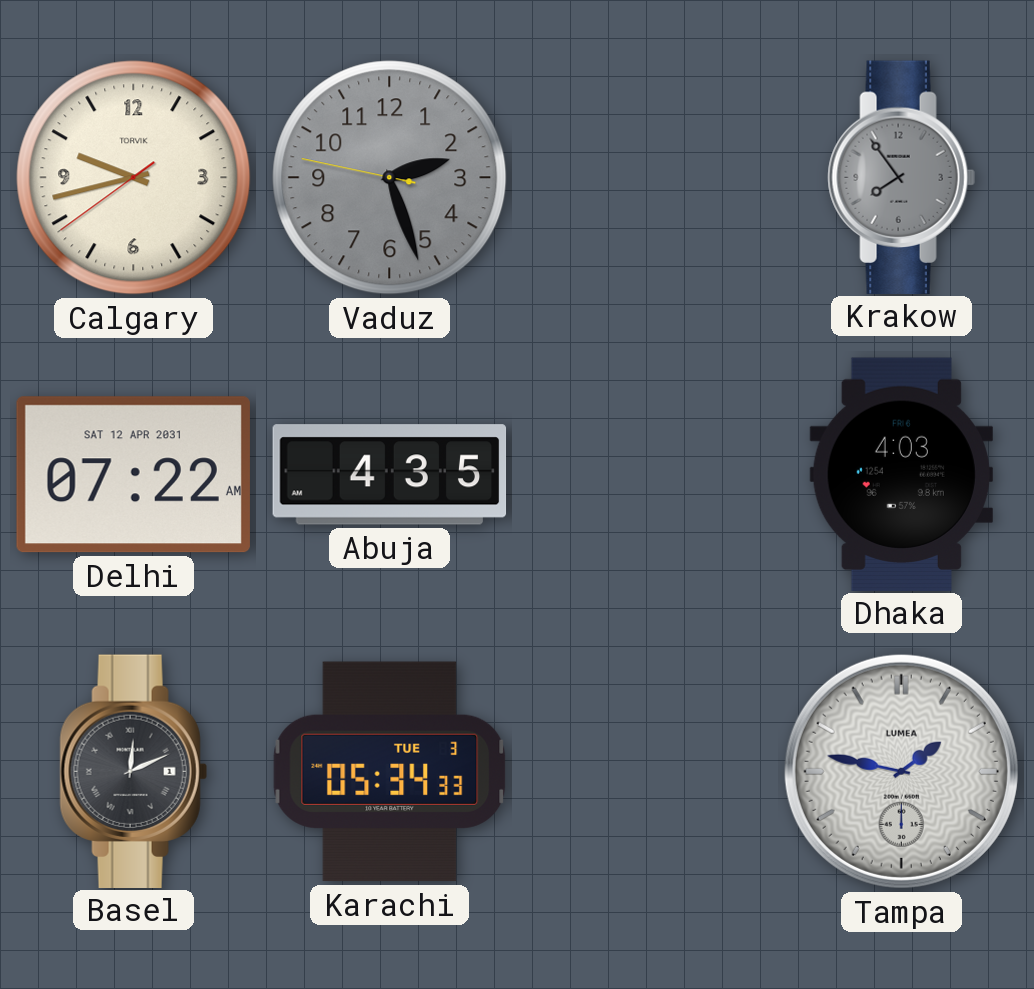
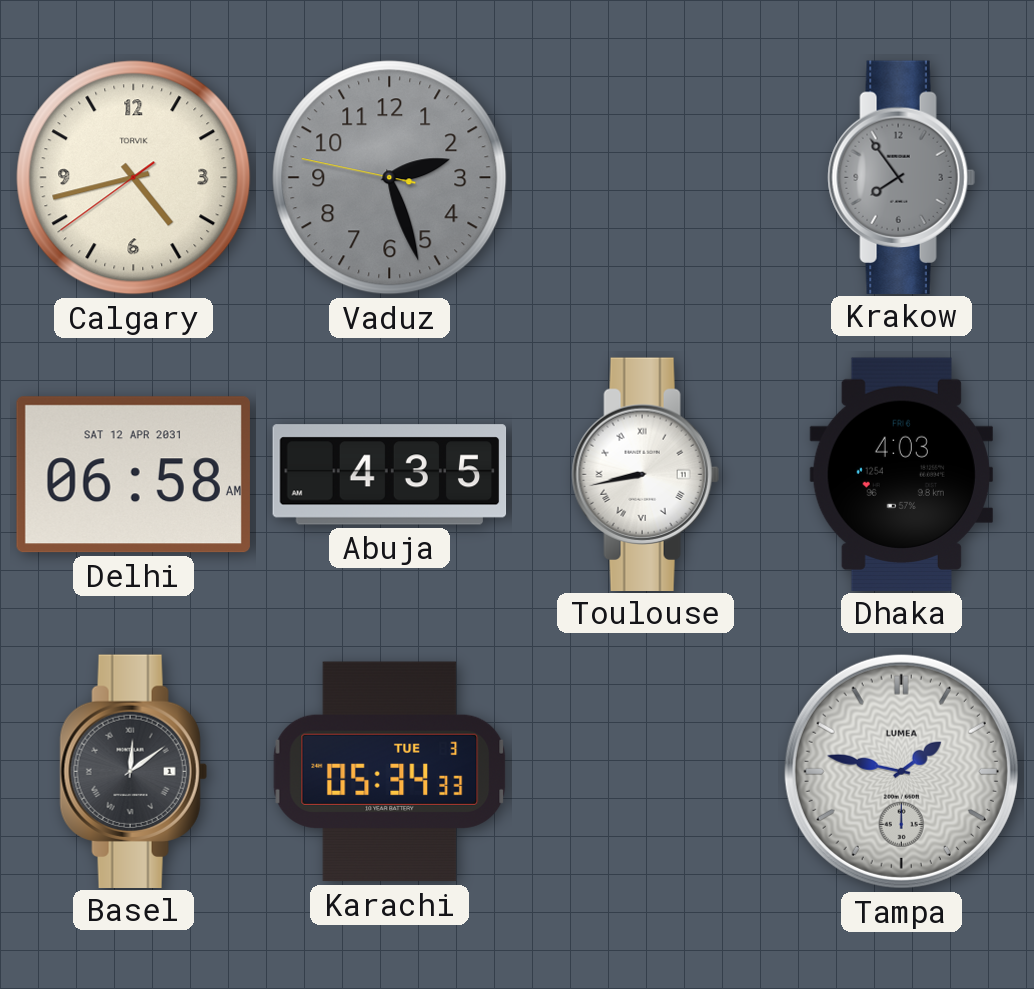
Calgary: 9:42 -> 4:42
Delhi: 07:22 -> 06:58
Toulouse: none -> 8:43
Basel: 12:11 -> 12:09
